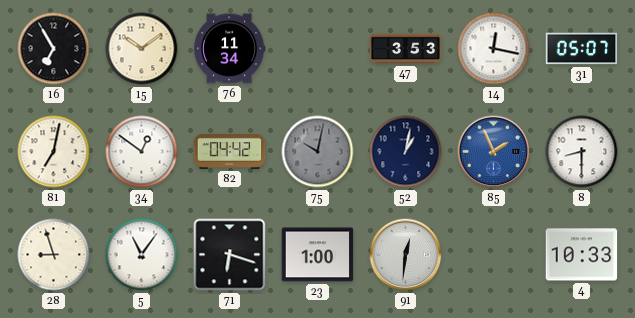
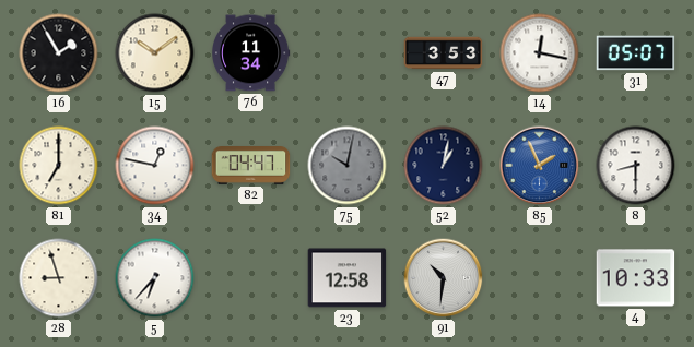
16: 6:55 -> 1:55
81: 7:02 -> 7:00
34: 12:51 -> 12:47
82: 04:42 -> 04:47
5: 11:06 -> 6:37
71: 6:18 -> none
23: 1:00 -> 12:58
91: 12:31 -> 10:31
